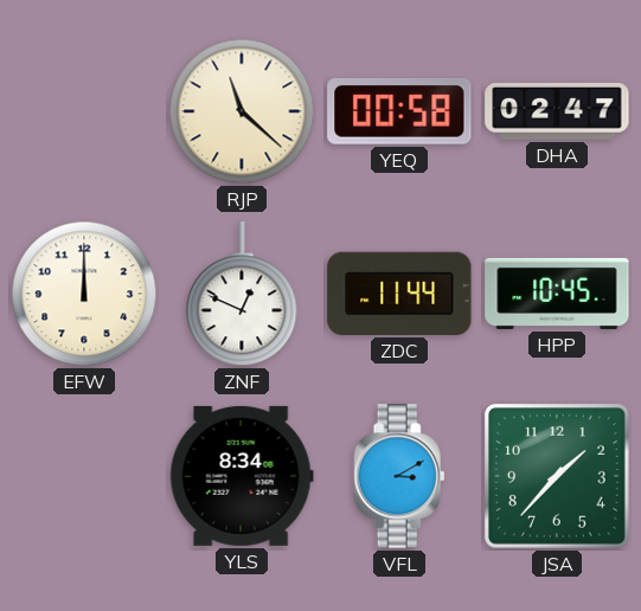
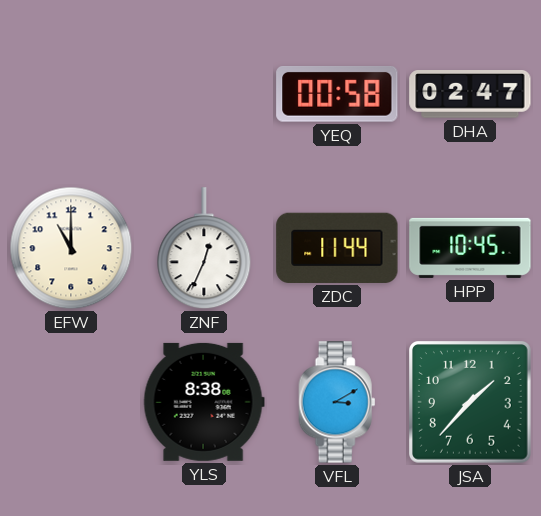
RJP: 11:22 -> none
EFW: 12:00 -> 11:00
ZNF: 12:49 -> 12:34
YLS: 8:34 -> 8:38
